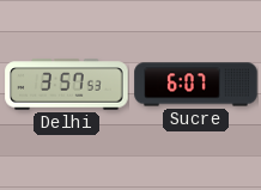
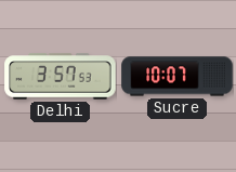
Sucre: 6:07 -> 10:07
